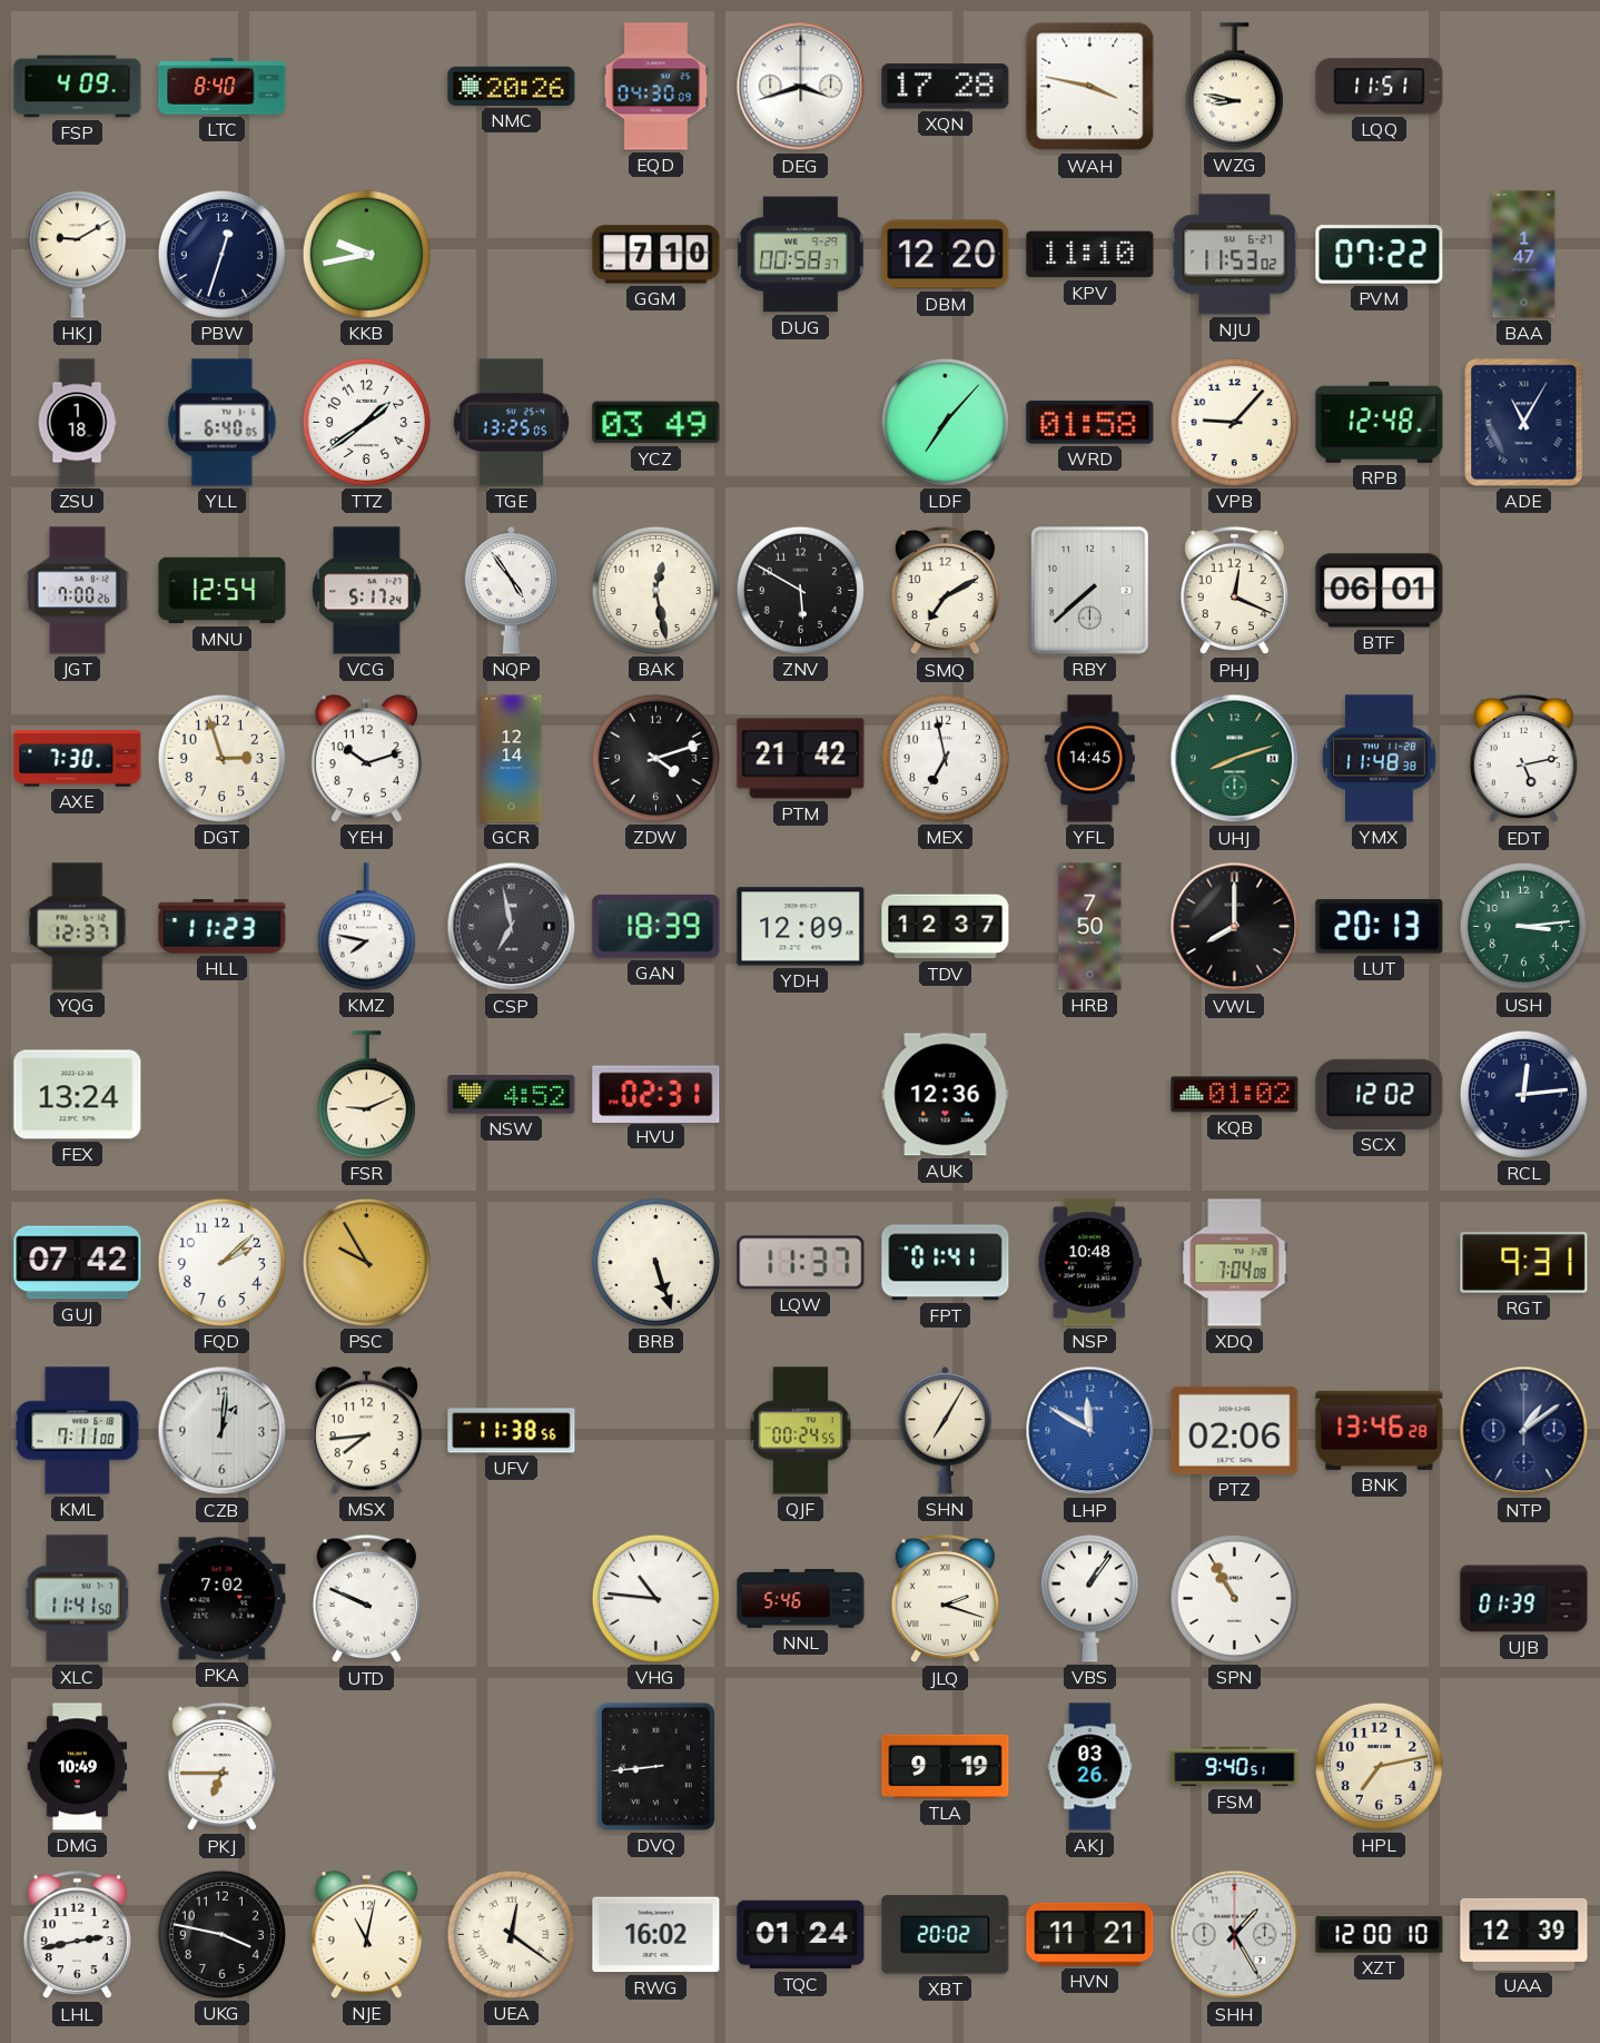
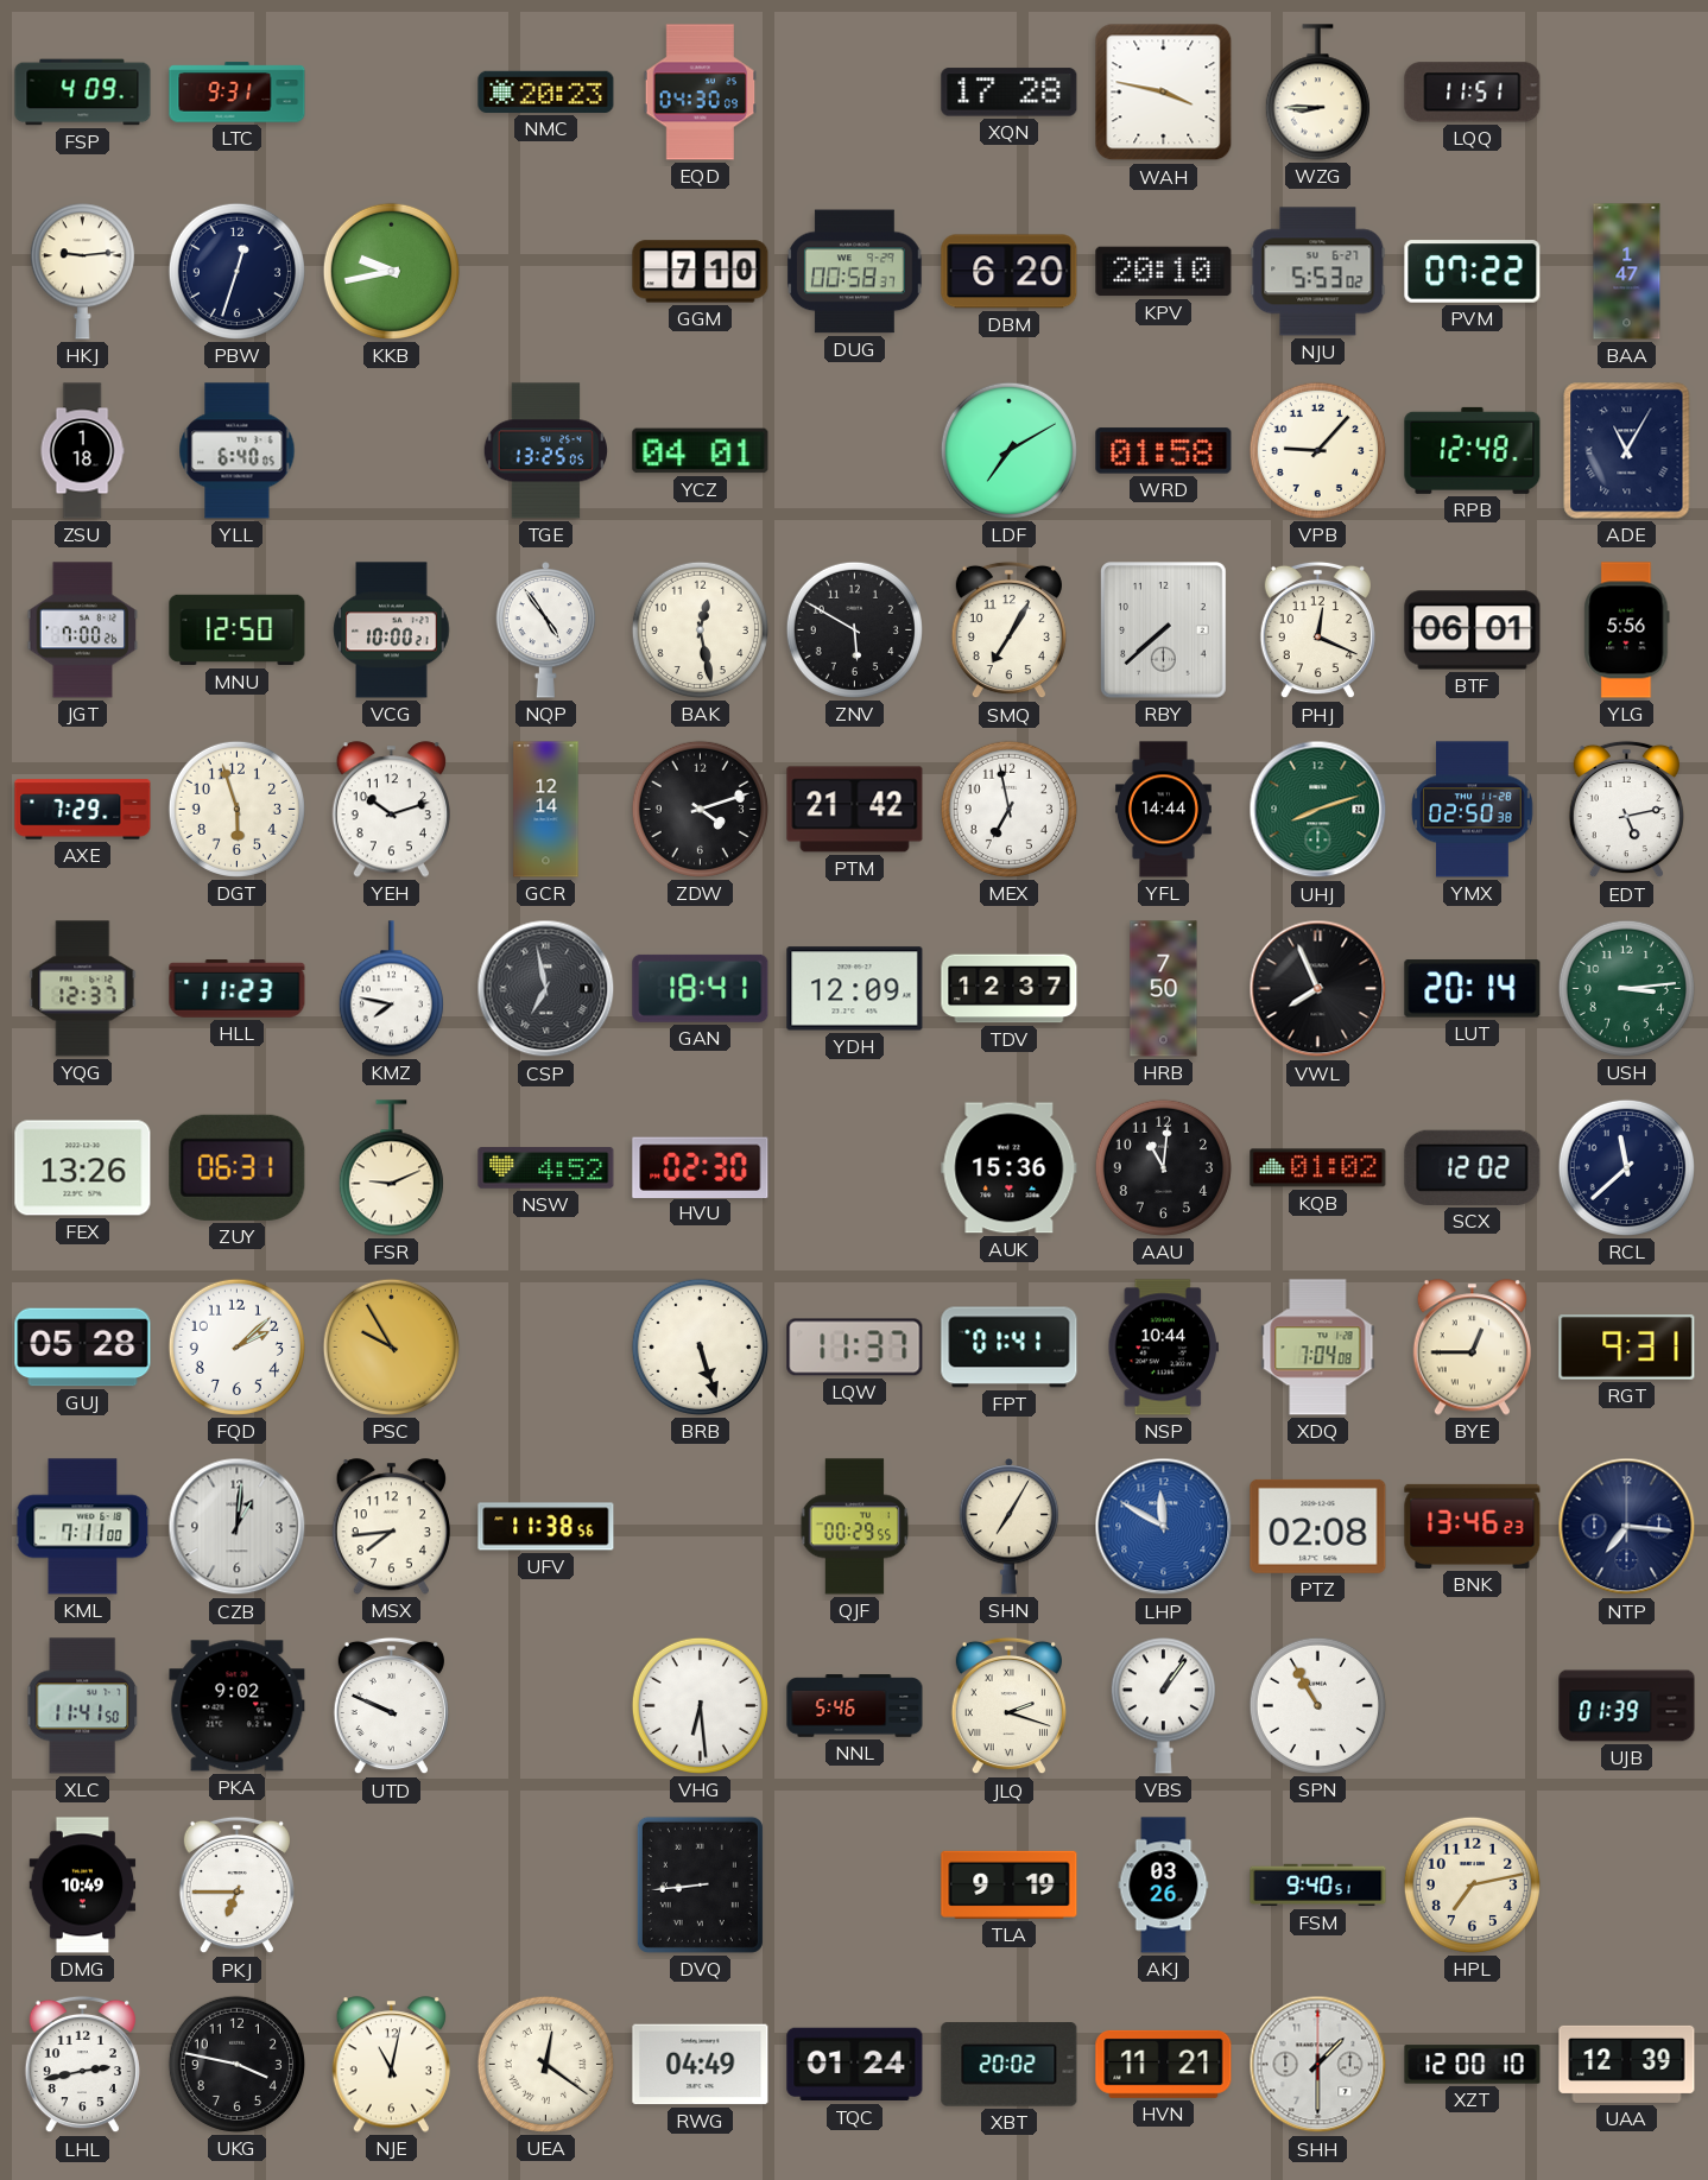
LTC: 8:40 -> 9:31
NMC: 20:26 -> 20:23
DEG: 3:42 -> none
WZG: 8:47 -> 8:45
HKJ: 9:10 -> 9:14
DBM: 12:20 -> 6:20
KPV: 11:10 -> 20:10
NJU: 11:53 -> 5:53
TTZ: 1:39 -> none
YCZ: 03:49 -> 04:01
LDF: 7:07 -> 7:10
MNU: 12:54 -> 12:50
VCG: 5:17 -> 10:00
SMQ: 7:10 -> 7:05
YLG: none -> 5:56
AXE: 7:30 -> 7:29
DGT: 2:57 -> 5:57
YFL: 14:45 -> 14:44
YMX: 11:48 -> 02:50
GAN: 18:39 -> 18:41
VWL: 8:00 -> 7:56
LUT: 20:13 -> 20:14
FEX: 13:24 -> 13:26
ZUY: none -> 06:31
HVU: 02:31 -> 02:30
AUK: 12:36 -> 15:36
AAU: none -> 11:01
RCL: 12:14 -> 11:38
GUJ: 07:42 -> 05:28
NSP: 10:48 -> 10:44
BYE: none -> 12:45
QJF: 00:24 -> 00:29
PTZ: 02:06 -> 02:08
BNK: 13:46:28 -> 13:46:23
NTP: 1:09 -> 7:16
PKA: 7:02 -> 9:02
VHG: 10:46 -> 6:29
RWG: 16:02 -> 04:49
SHH: 1:25 -> 1:30
